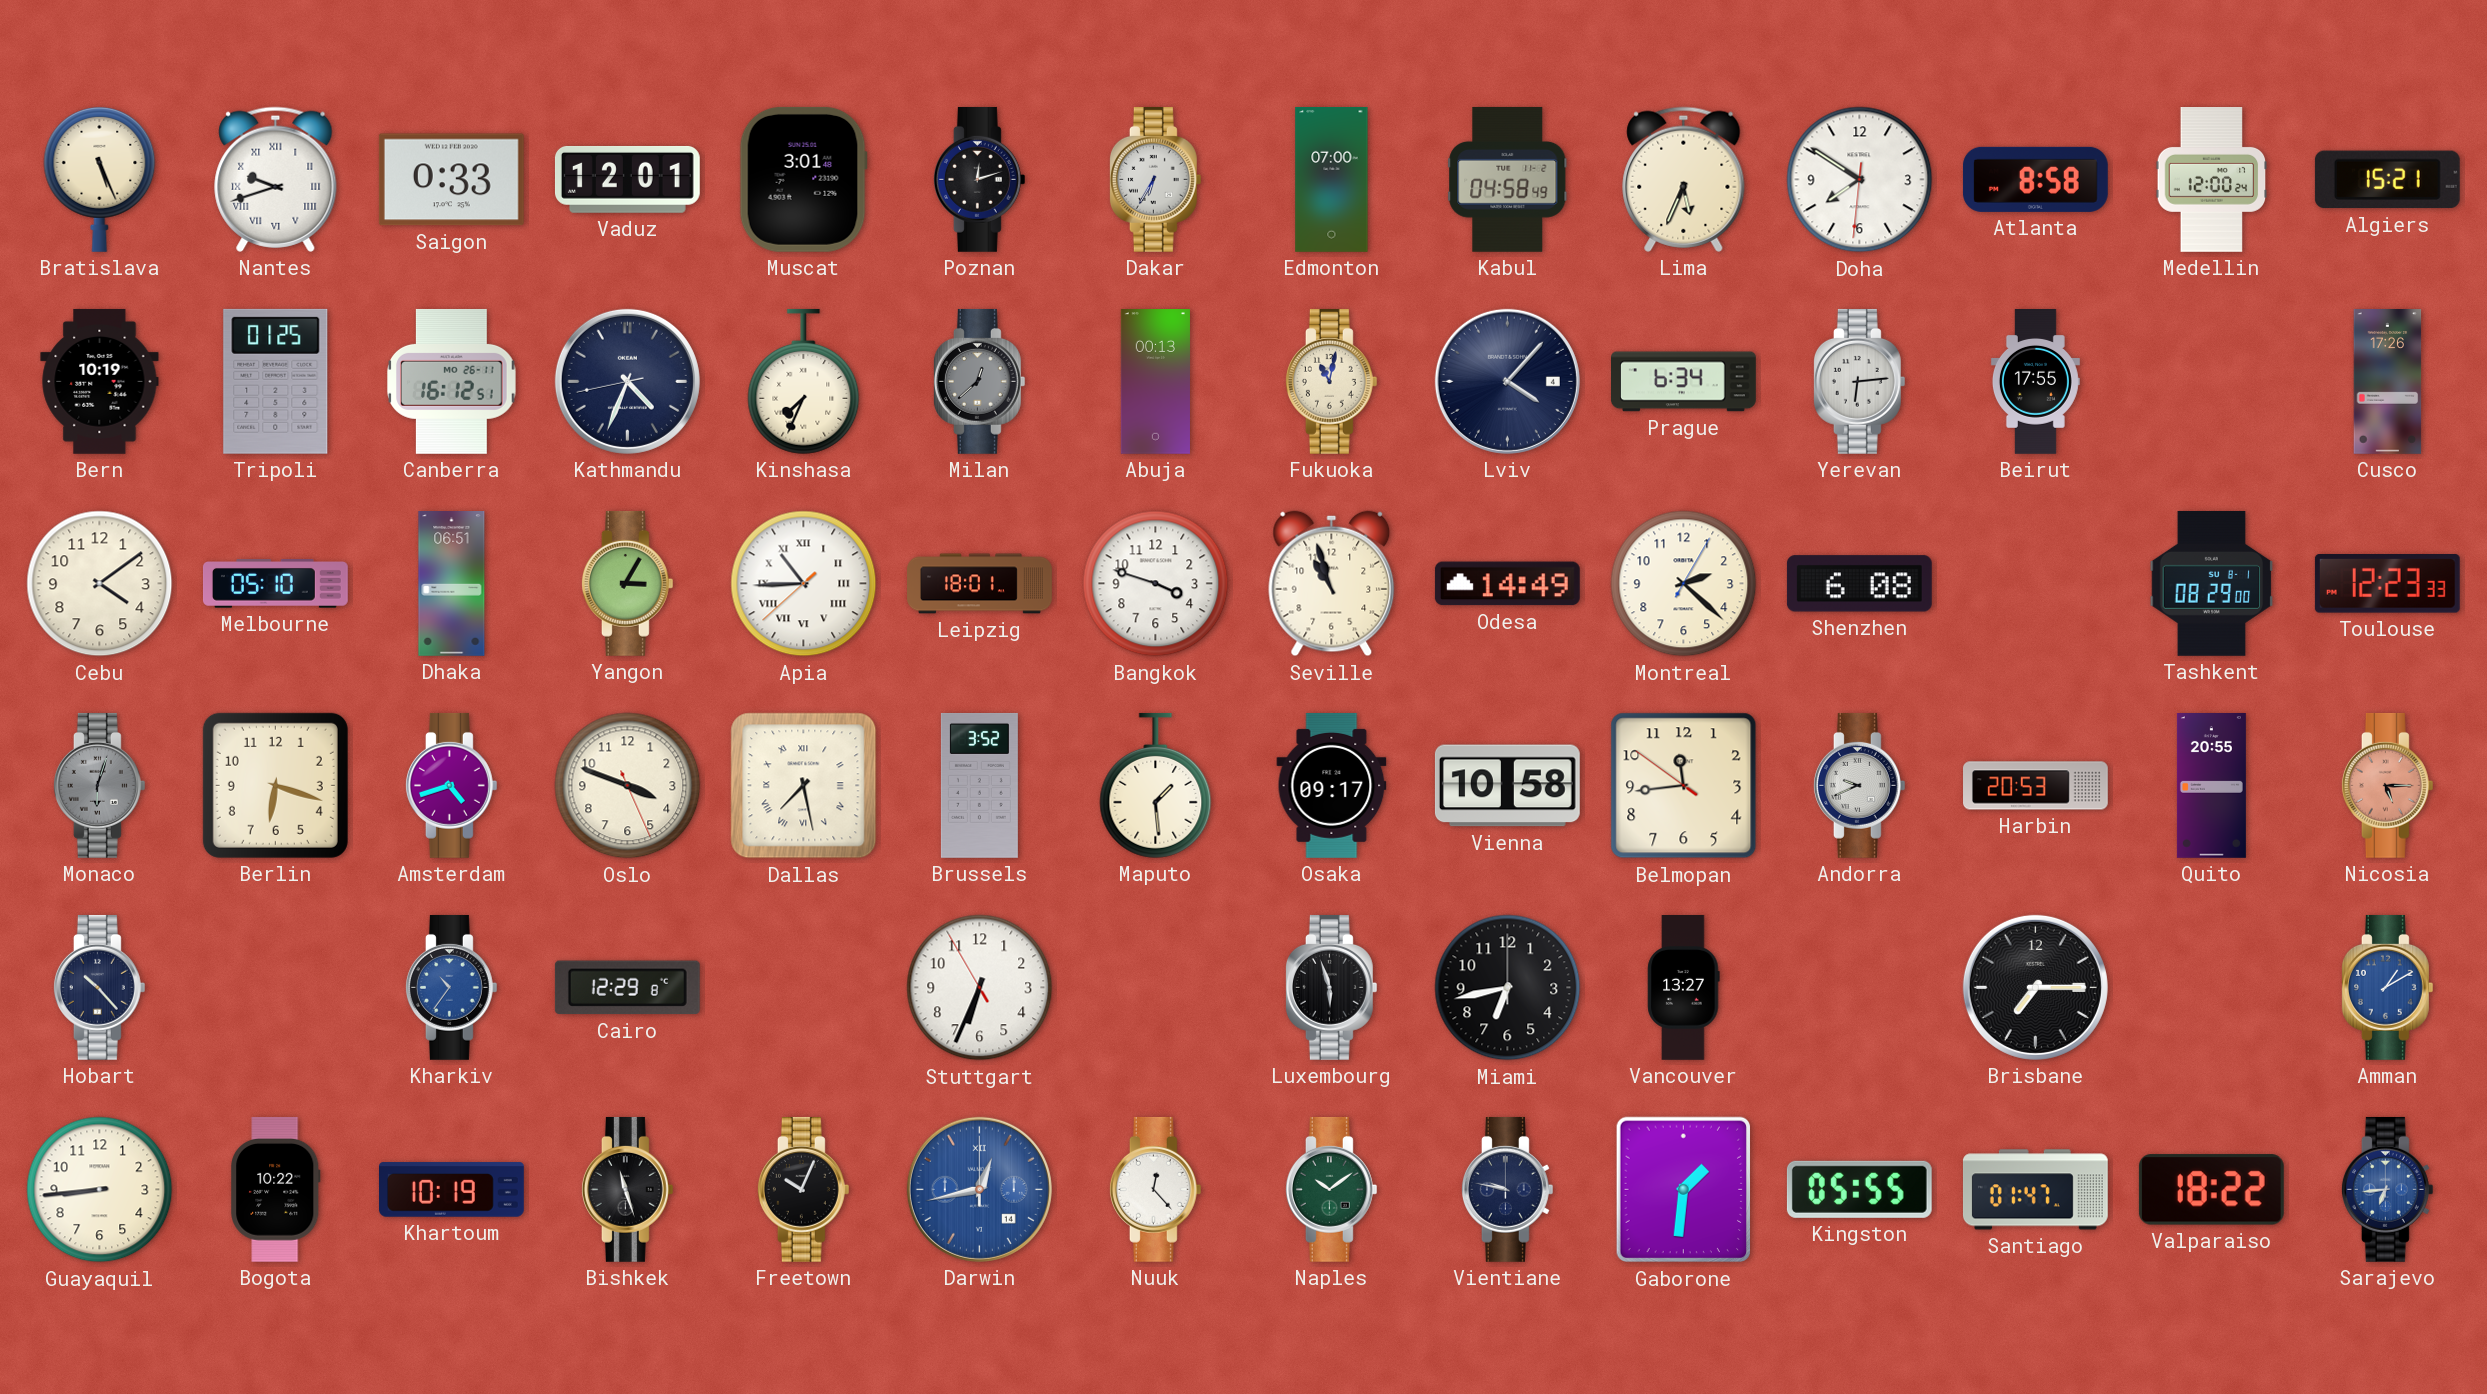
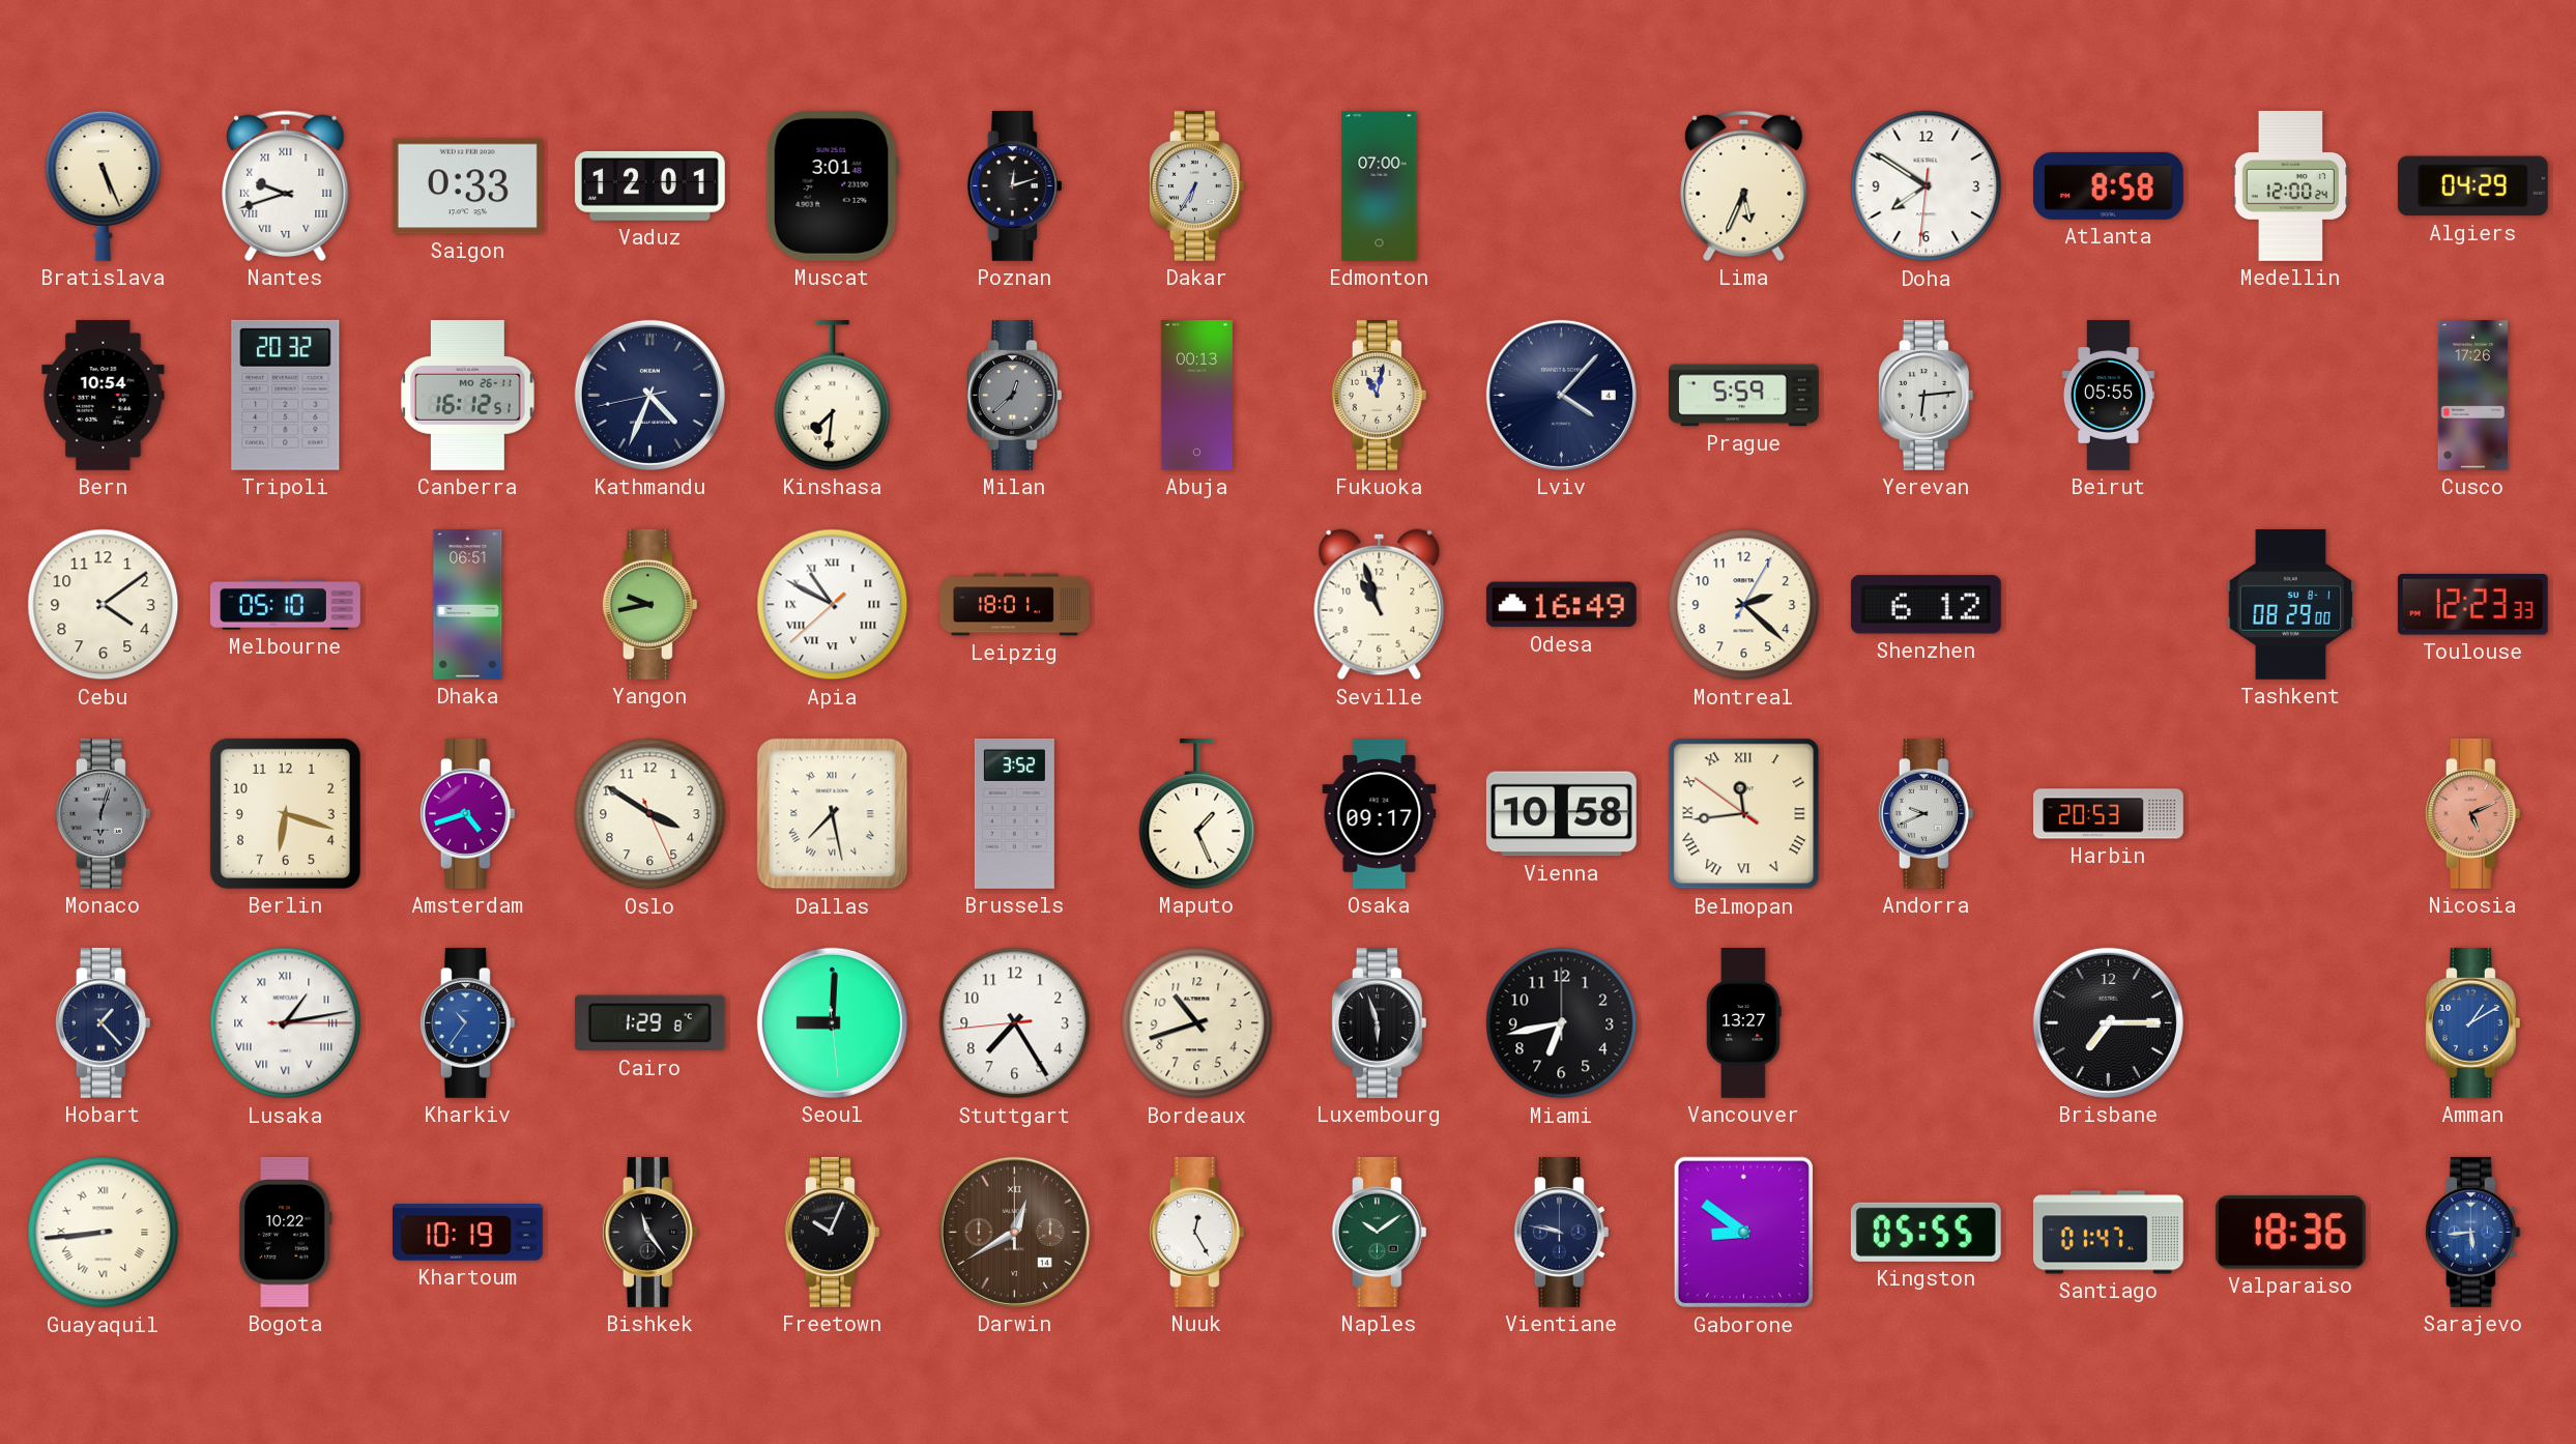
Kabul: 04:58 -> none
Algiers: 15:21 -> 04:29
Bern: 10:19 -> 10:54
Tripoli: 01:25 -> 20:32
Kinshasa: 7:34 -> 7:31
Prague: 6:34 -> 5:59
Beirut: 17:55 -> 05:55
Yangon: 3:05 -> 9:43
Apia: 10:44 -> 10:49
Bangkok: 3:48 -> none
Odesa: 14:49 -> 16:49
Shenzhen: 6:08 -> 6:12
Oslo: 3:48 -> 3:50
Maputo: 1:29 -> 1:26
Belmopan numerals: Arabic -> Roman
Quito: 20:55 -> none
Nicosia: 5:15 -> 5:11
Hobart: 10:23 -> 1:23
Lusaka: none -> 1:13
Cairo: 12:29 -> 1:29
Seoul: none -> 9:00
Stuttgart: 6:33 -> 7:24
Bordeaux: none -> 10:42
Guayaquil numerals: Arabic -> Roman
Bishkek: 11:27 -> 11:24
Darwin: 12:43 -> 12:40
Darwin dial: blue -> brown
Nuuk: 12:23 -> 12:25
Gaborone: 1:31 -> 8:51
Valparaiso: 18:22 -> 18:36
Sarajevo: 6:44 -> 5:44
